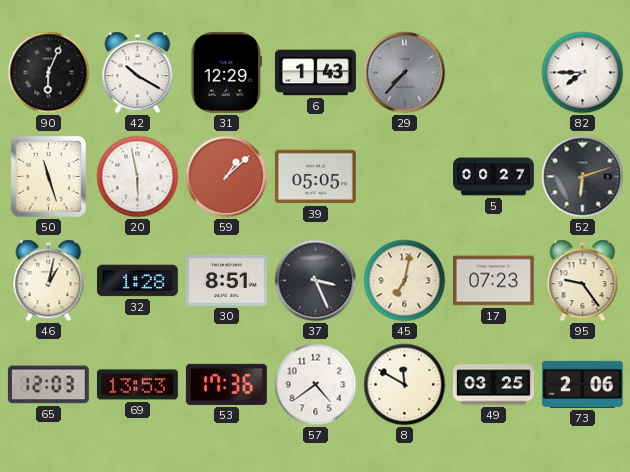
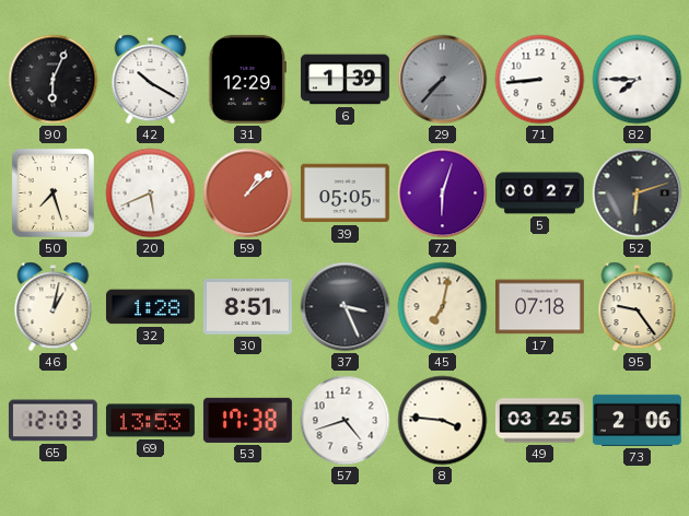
6: 1:43 -> 1:39
71: none -> 8:44
50: 11:27 -> 7:27
20: 5:58 -> 5:41
72: none -> 6:03
17: 07:23 -> 07:18
53: 17:36 -> 17:38
57: 4:39 -> 4:42
8: 11:50 -> 3:46
